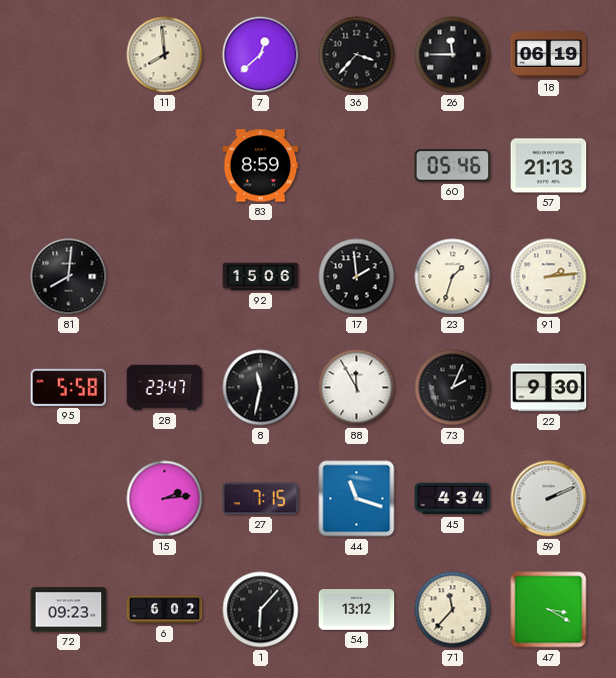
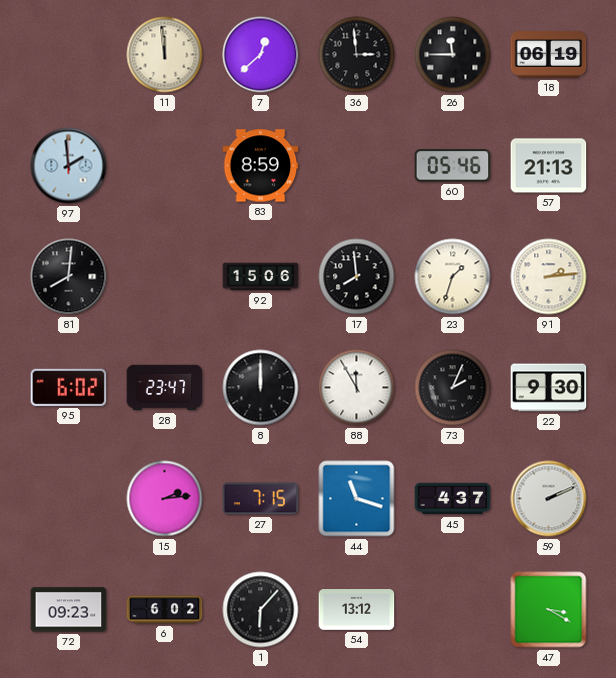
11: 7:59 -> 11:59
36: 3:37 -> 2:59
97: none -> 1:59
17: 1:59 -> 7:59
95: 5:58 -> 6:02
8: 11:32 -> 12:00
45: 4:34 -> 4:37
71: 11:37 -> none
